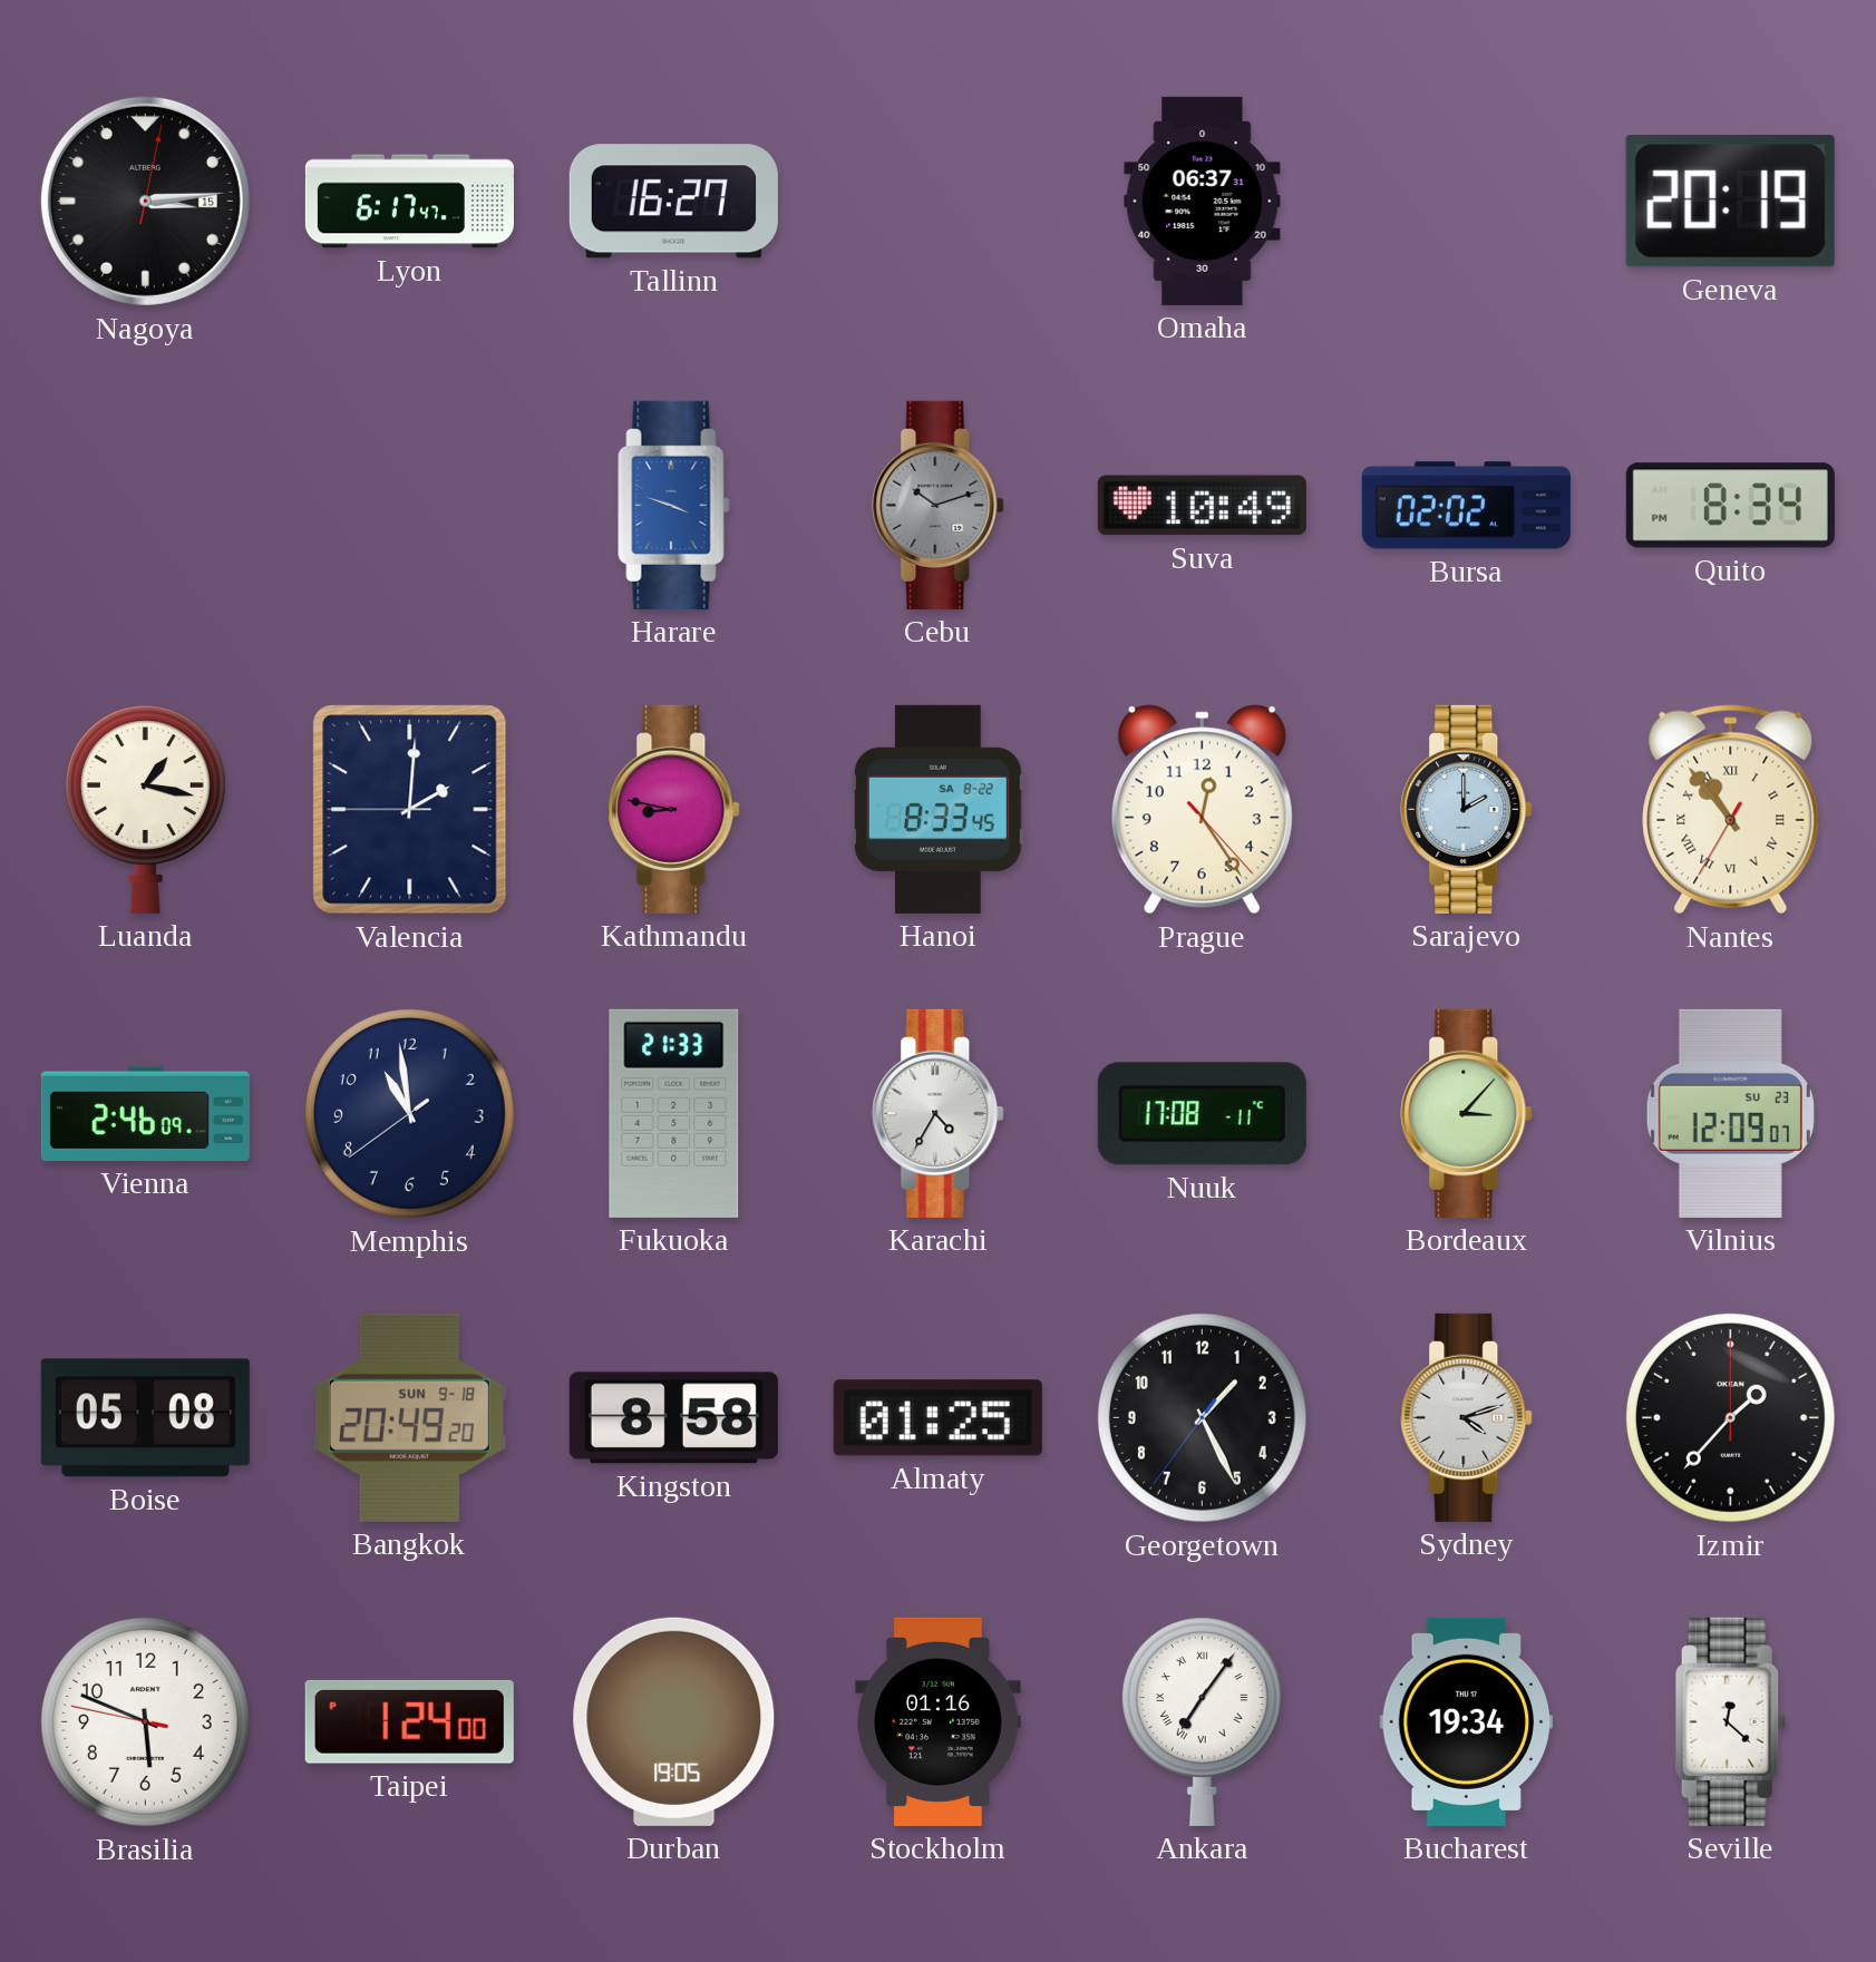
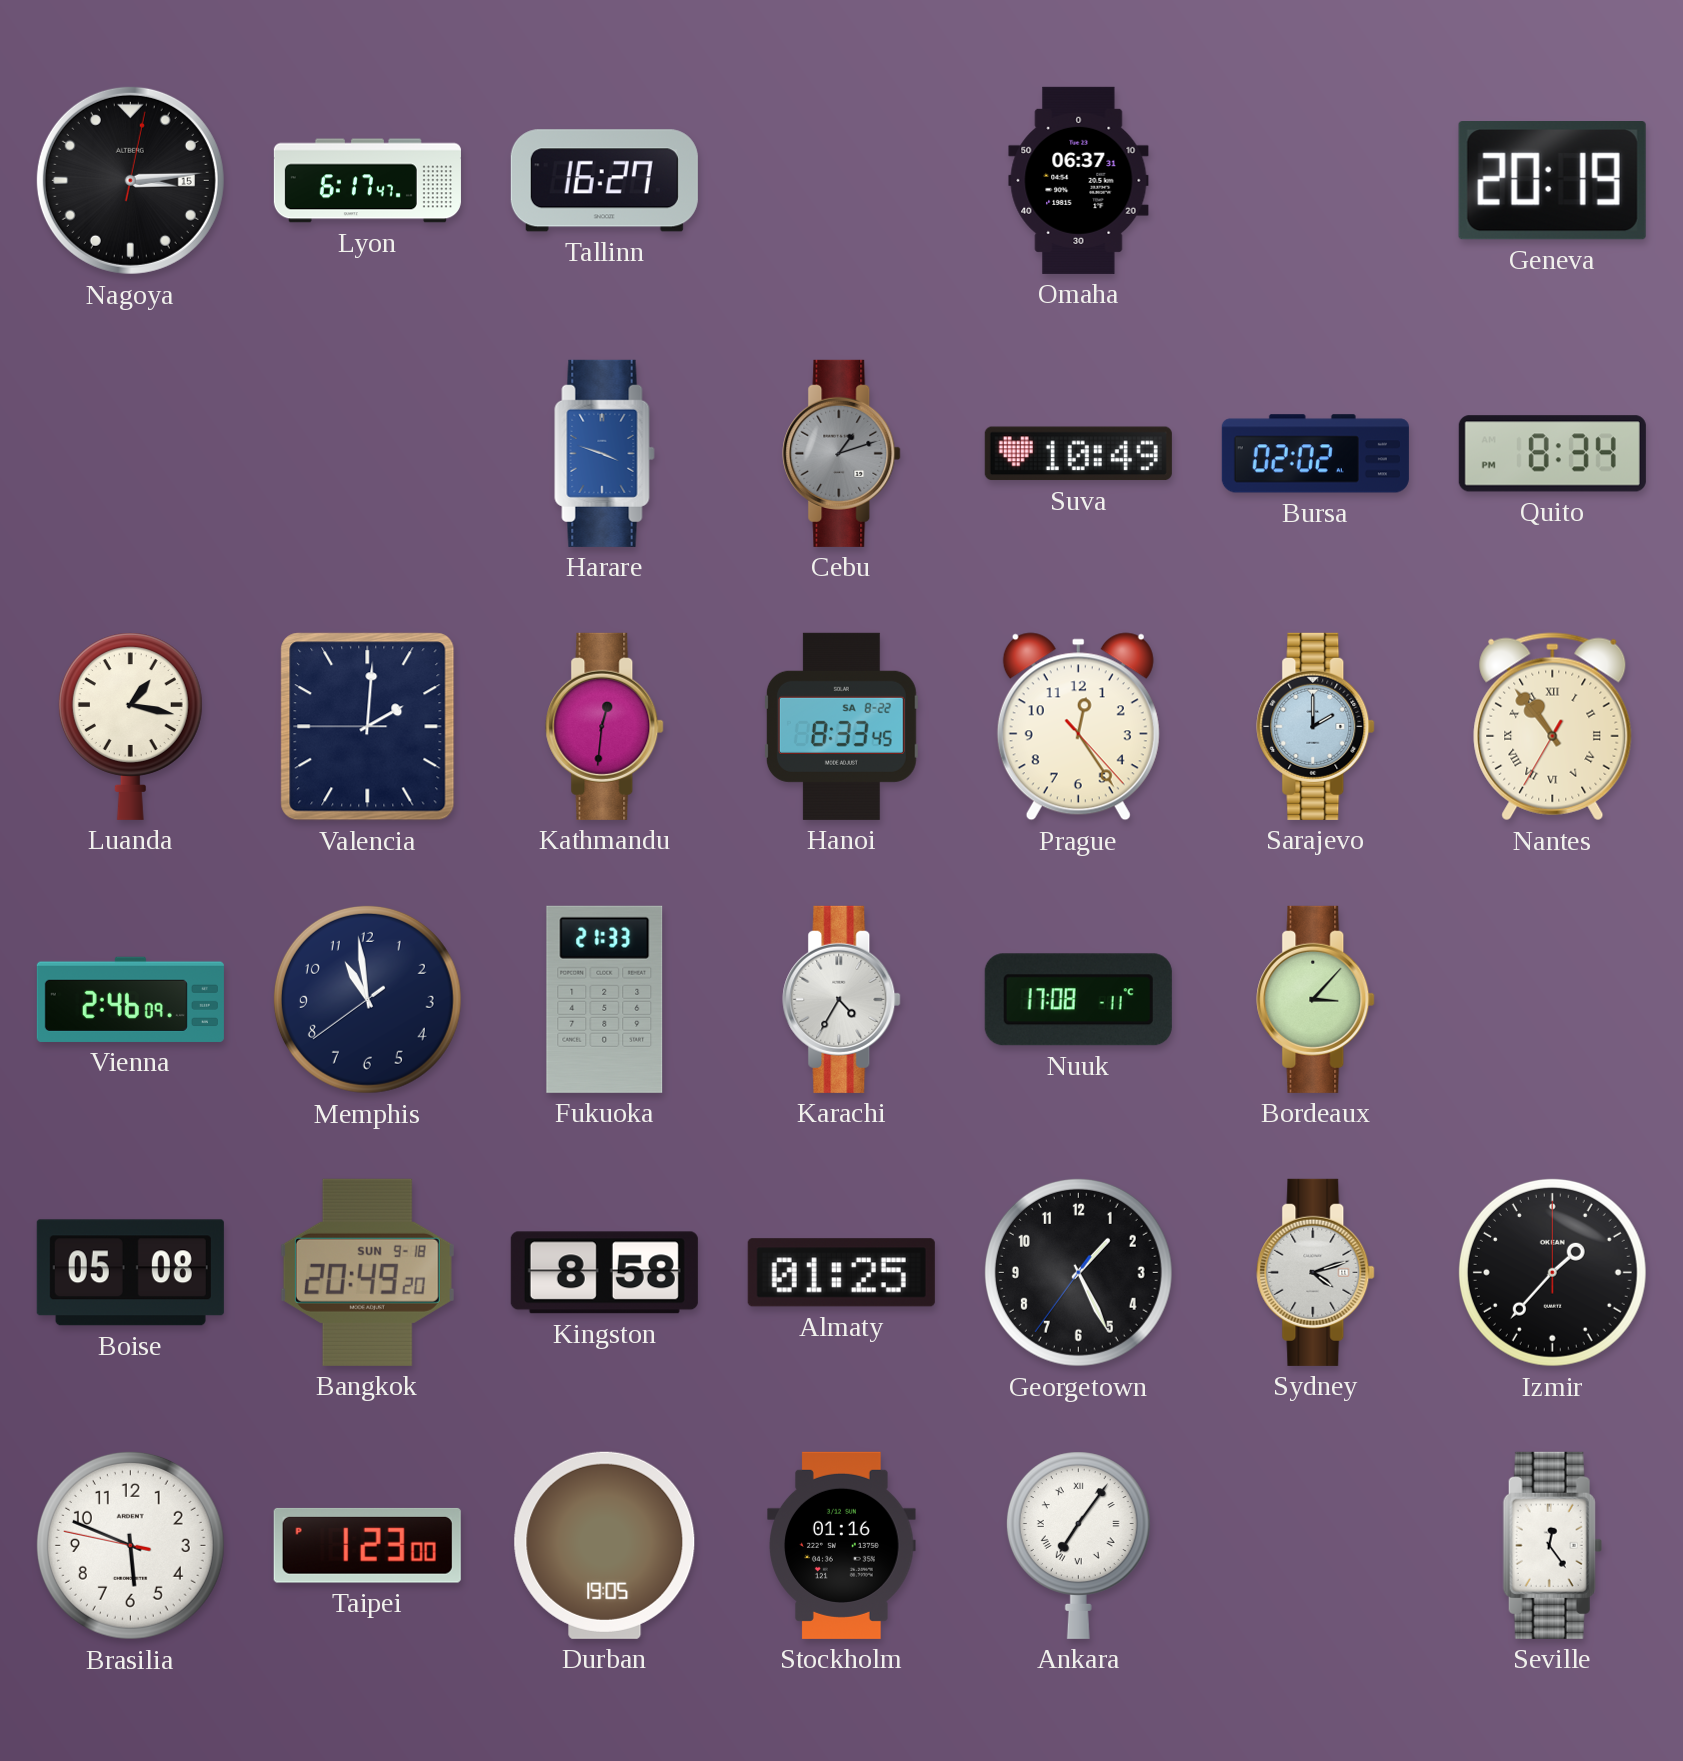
Cebu: 10:12 -> 1:12
Kathmandu: 8:47 -> 12:31
Vilnius: 12:09 -> none
Taipei: 1:24 -> 1:23
Bucharest: 19:34 -> none
Seville: 12:22 -> 12:24
